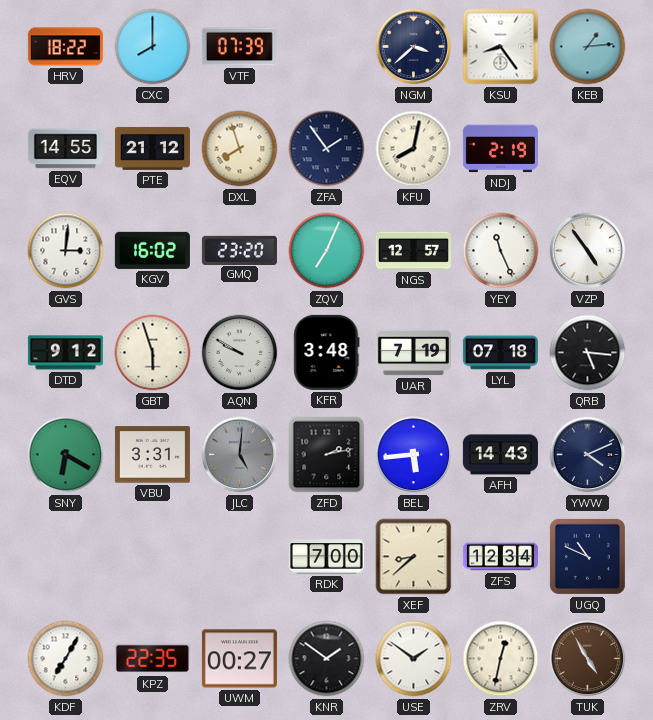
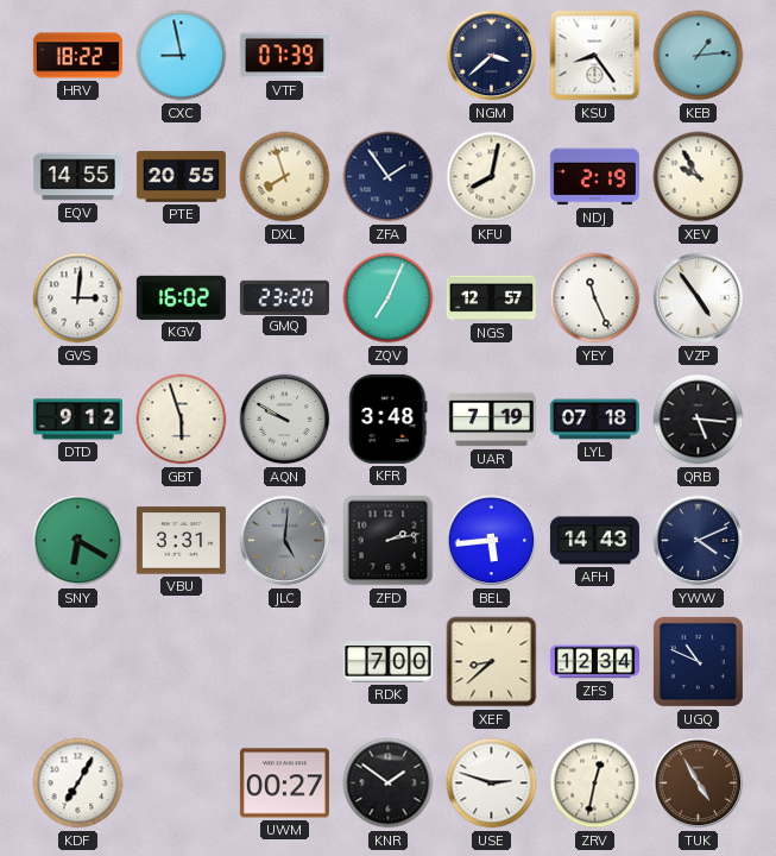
CXC: 8:00 -> 8:58
PTE: 21:12 -> 20:55
XEV: none -> 9:55
KPZ: 22:35 -> none
USE: 1:51 -> 2:48
